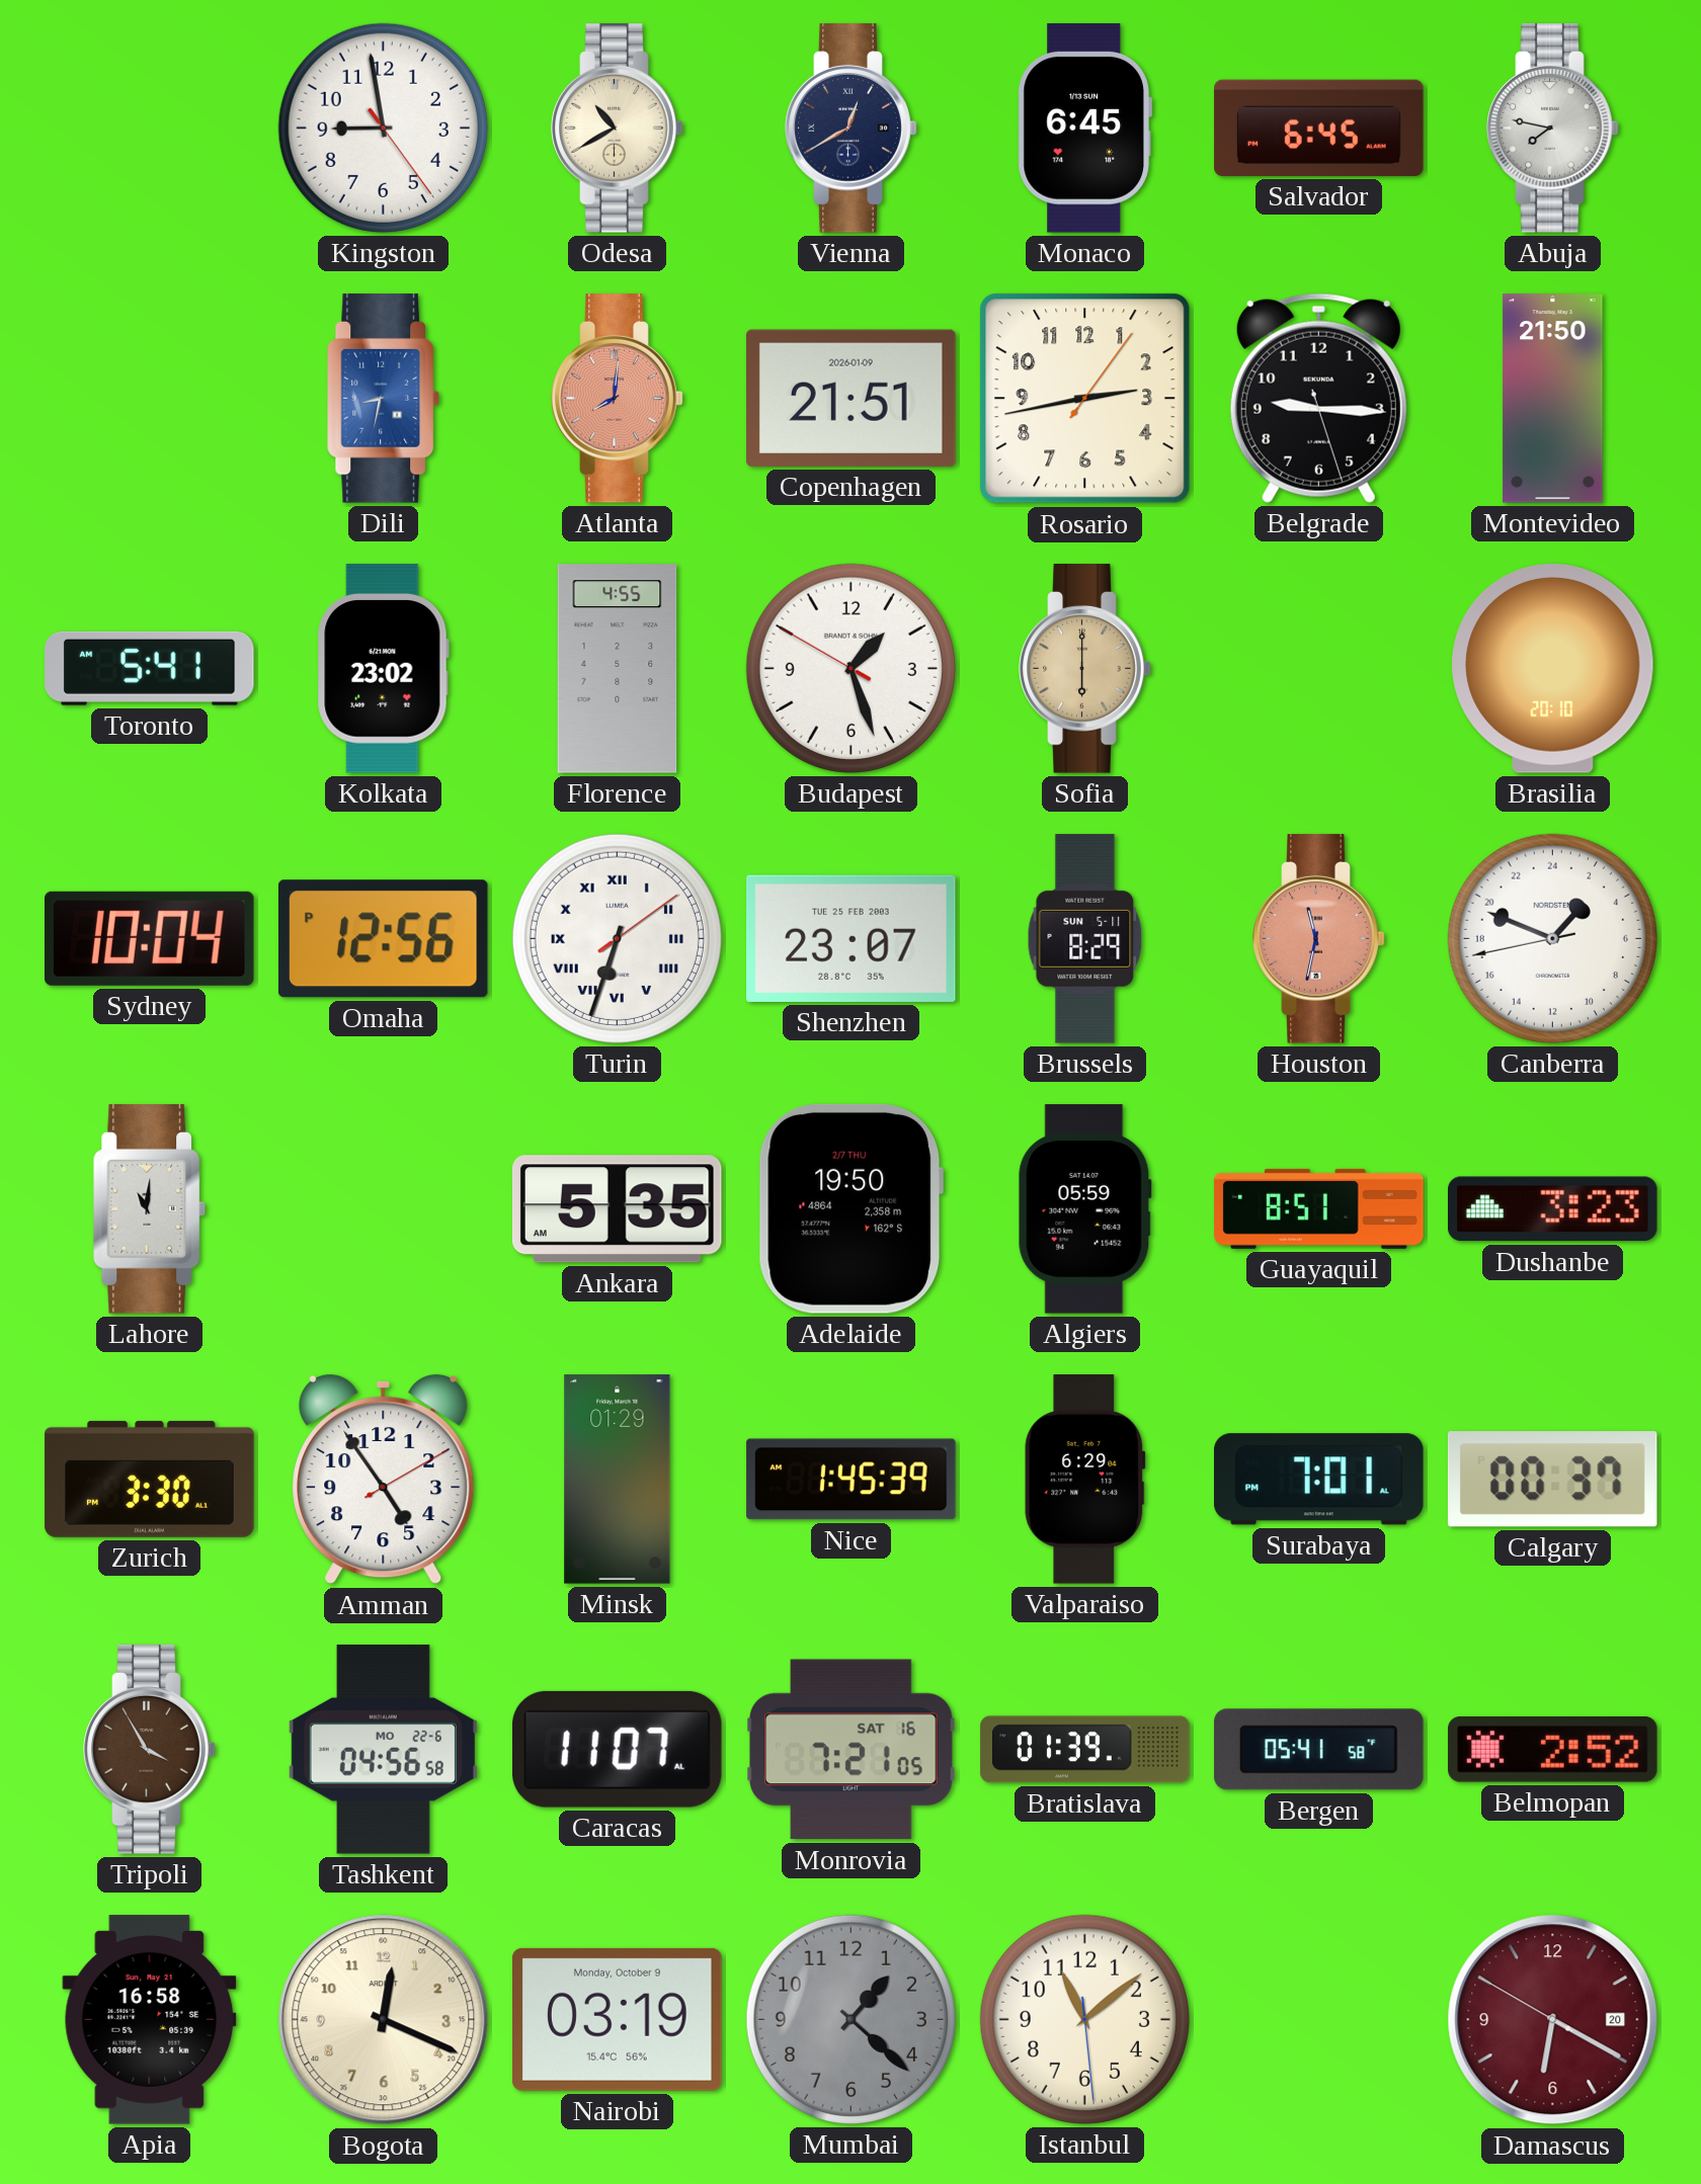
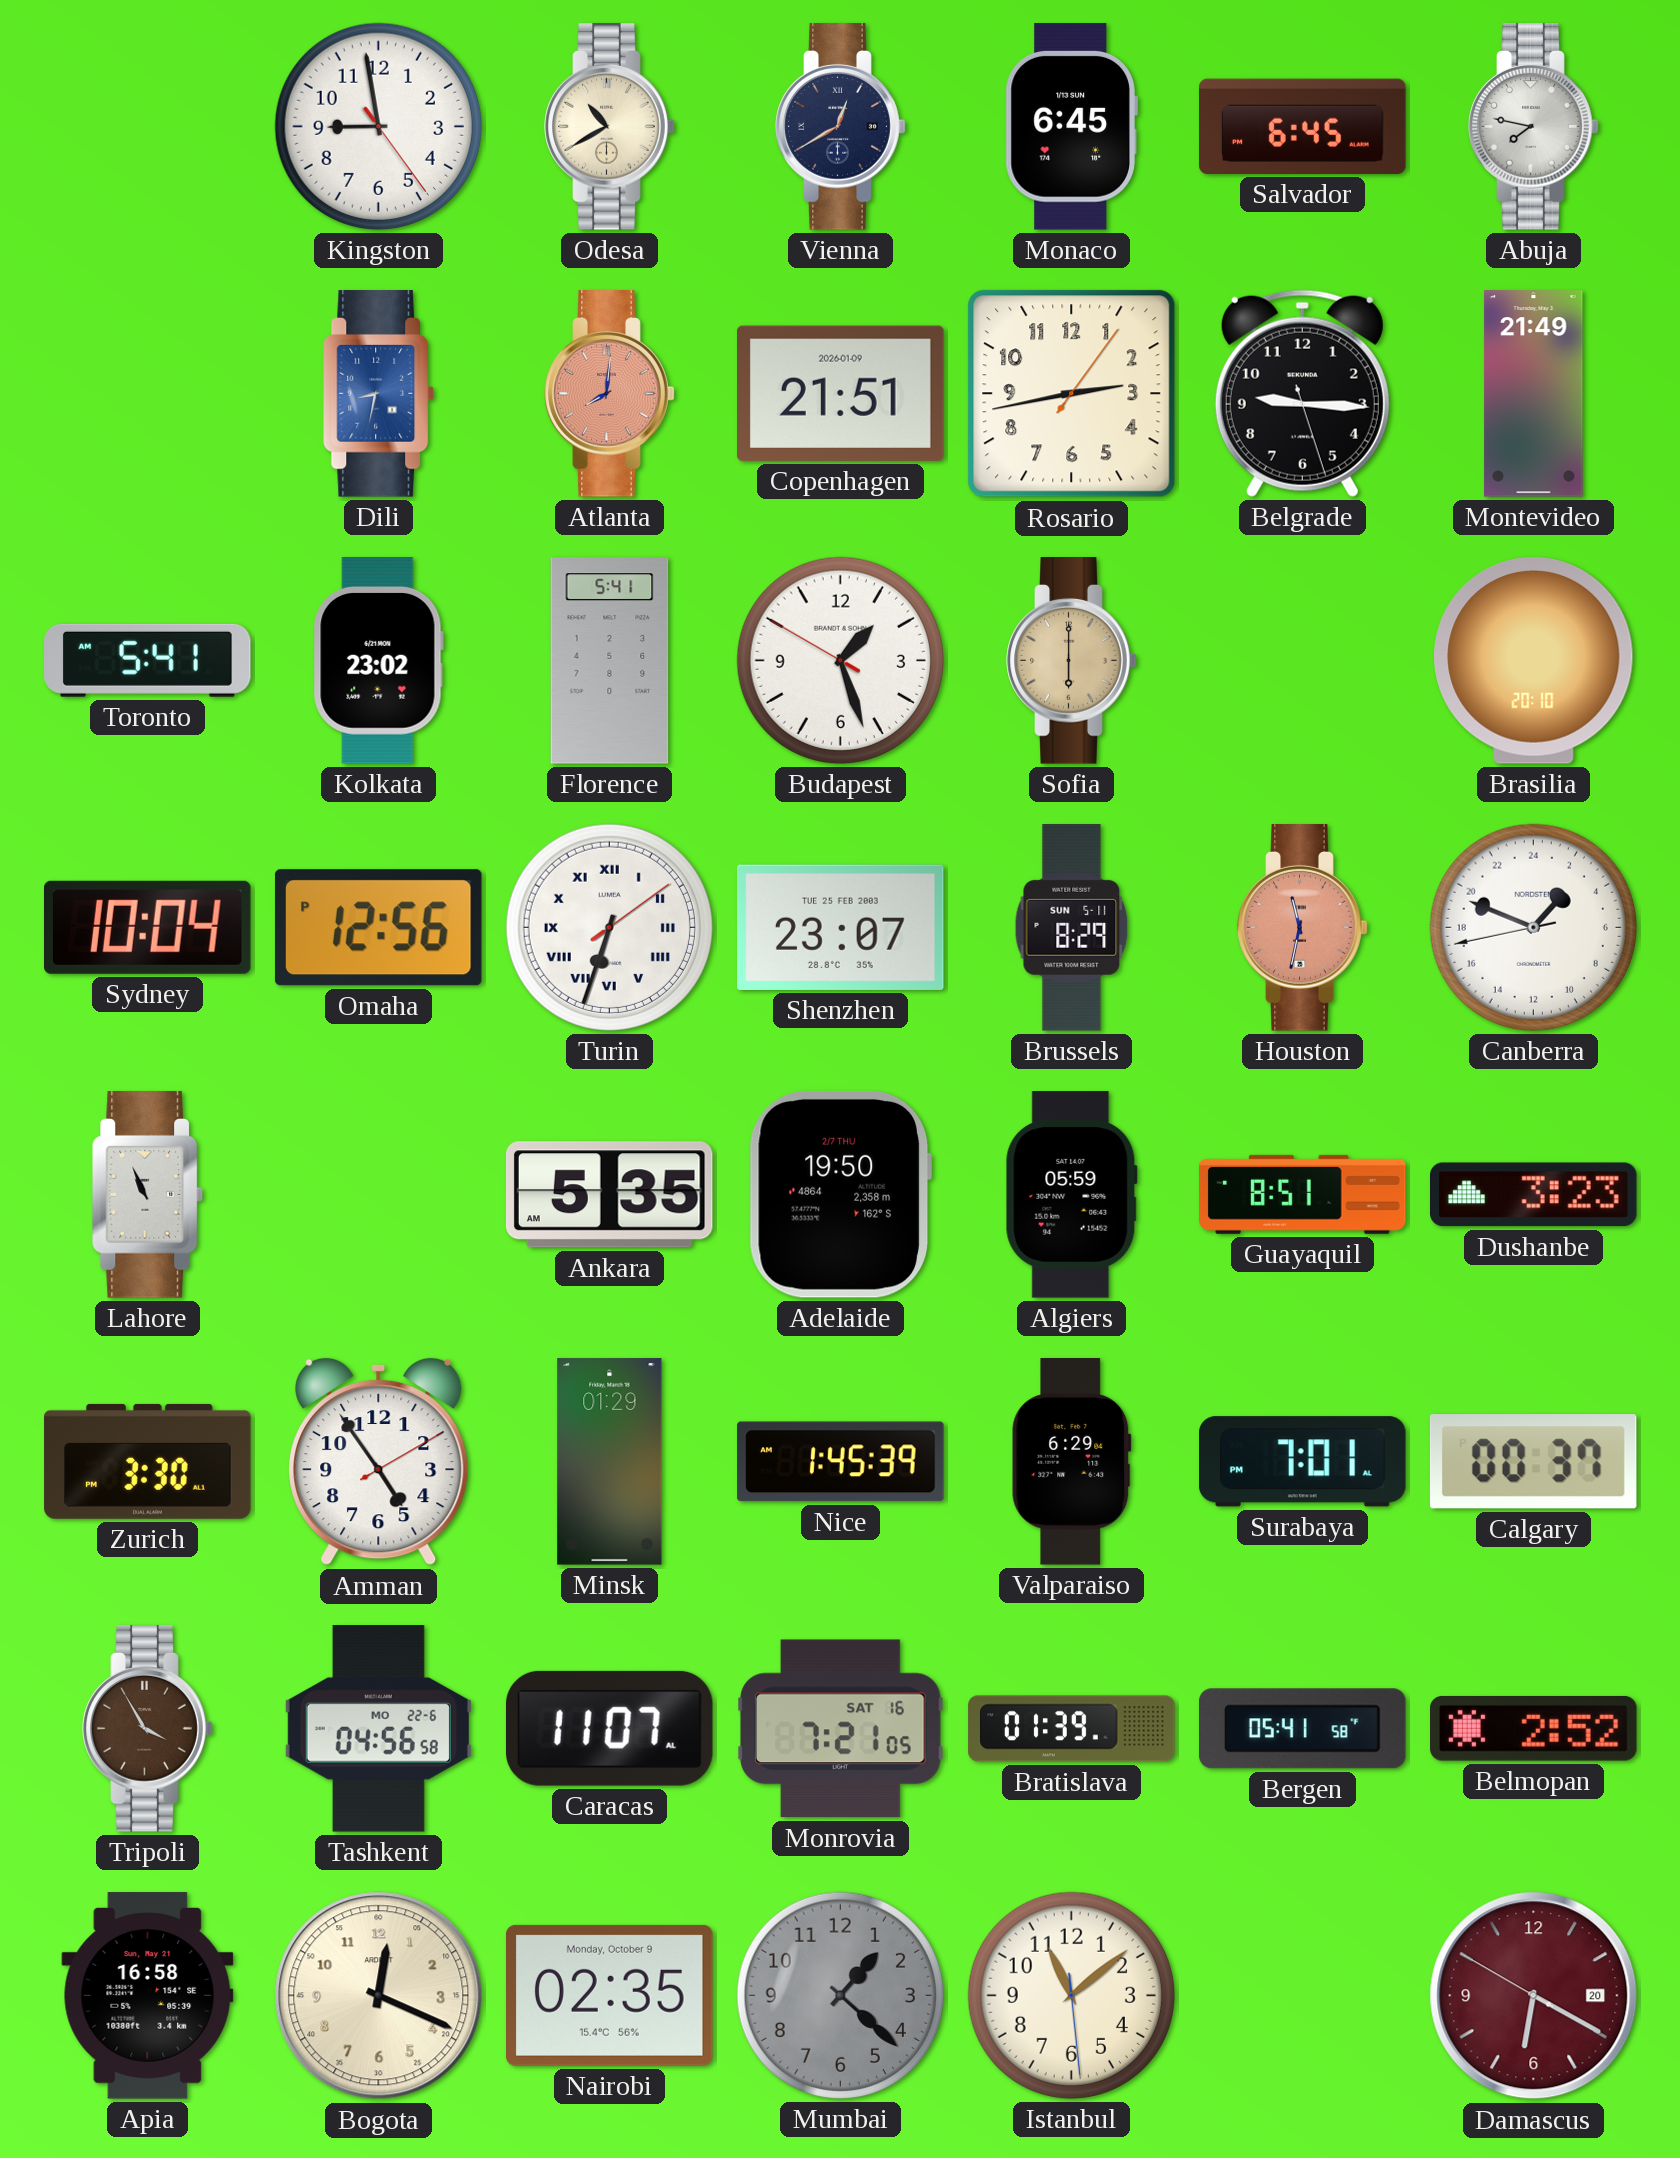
Montevideo: 21:50 -> 21:49
Florence: 4:55 -> 5:41
Lahore: 11:01 -> 10:56
Nairobi: 03:19 -> 02:35
